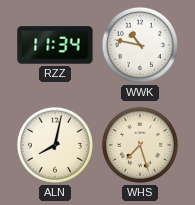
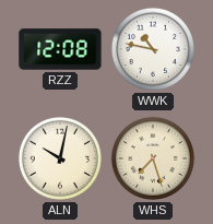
RZZ: 11:34 -> 12:08
ALN: 8:02 -> 10:02
